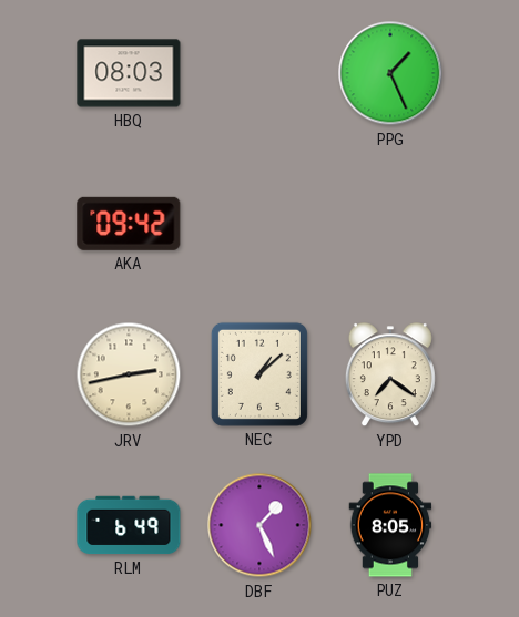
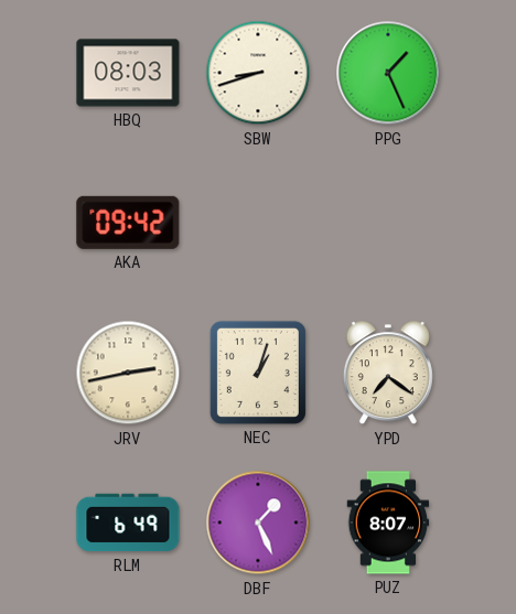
SBW: none -> 8:42
NEC: 1:08 -> 1:03
PUZ: 8:05 -> 8:07
